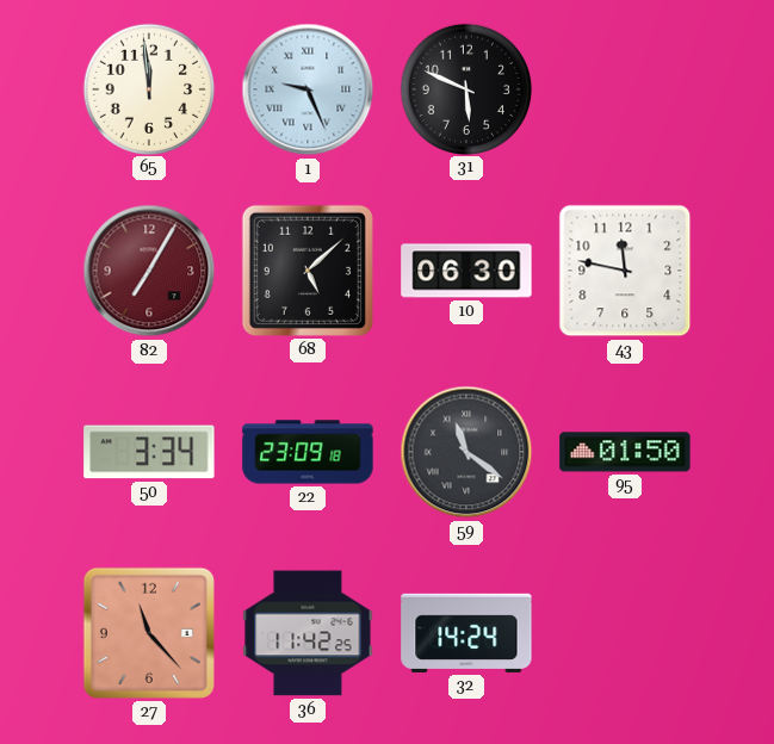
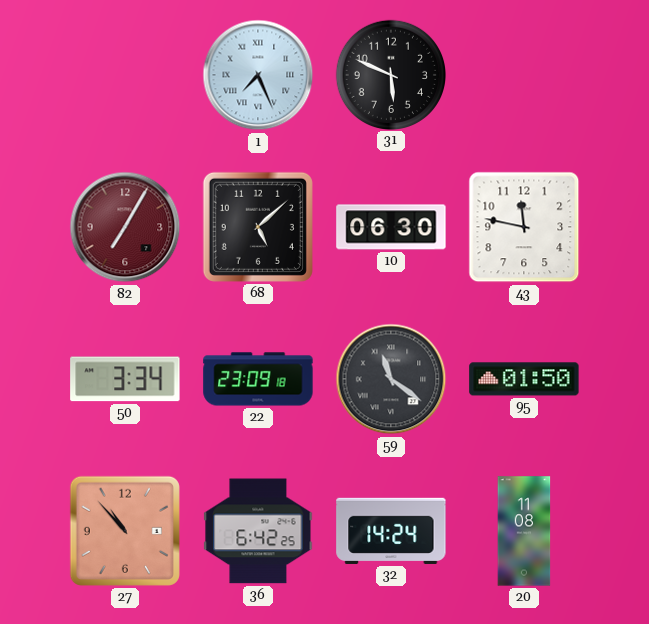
65: 11:59 -> none
1: 9:26 -> 7:26
27: 11:23 -> 10:53
36: 11:42 -> 6:42
20: none -> 11:08
